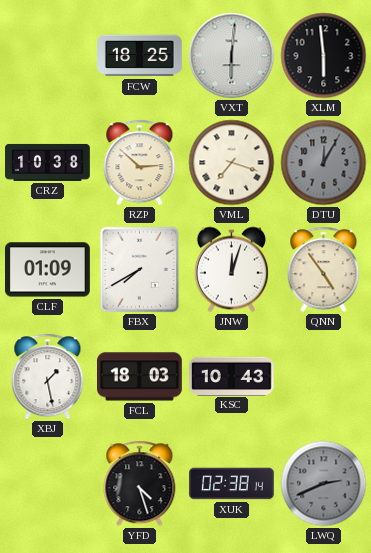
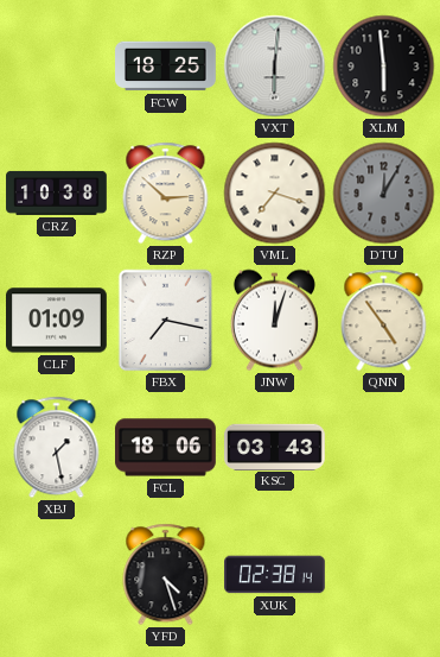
FBX: 7:40 -> 7:17
FCL: 18:03 -> 18:06
KSC: 10:43 -> 03:43
LWQ: 2:41 -> none
